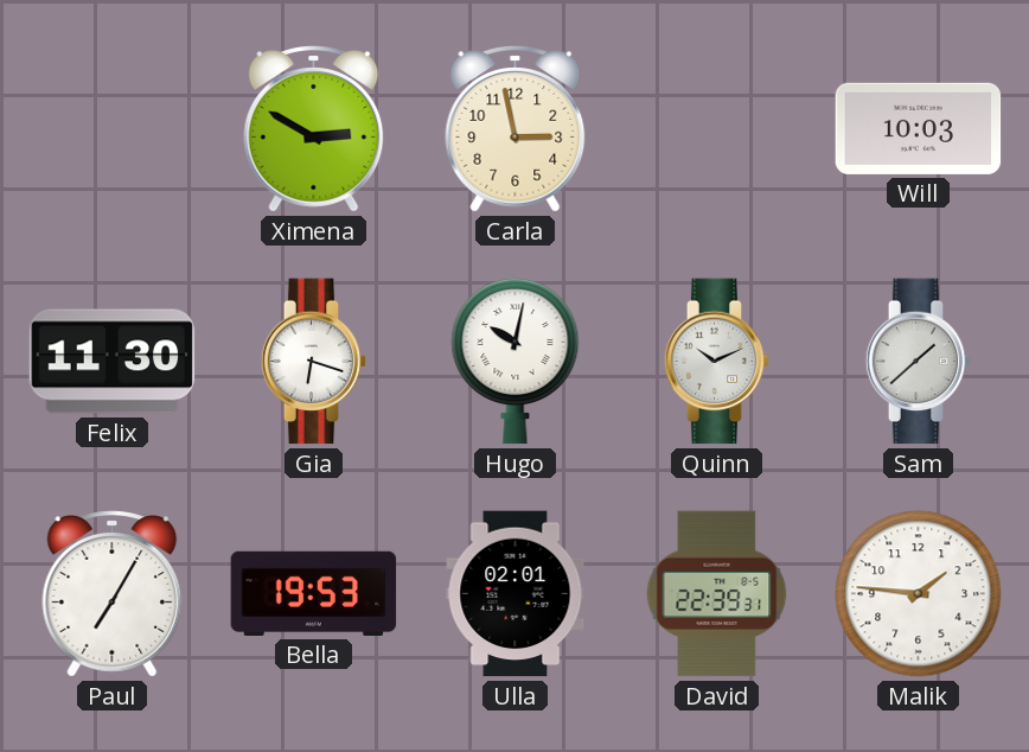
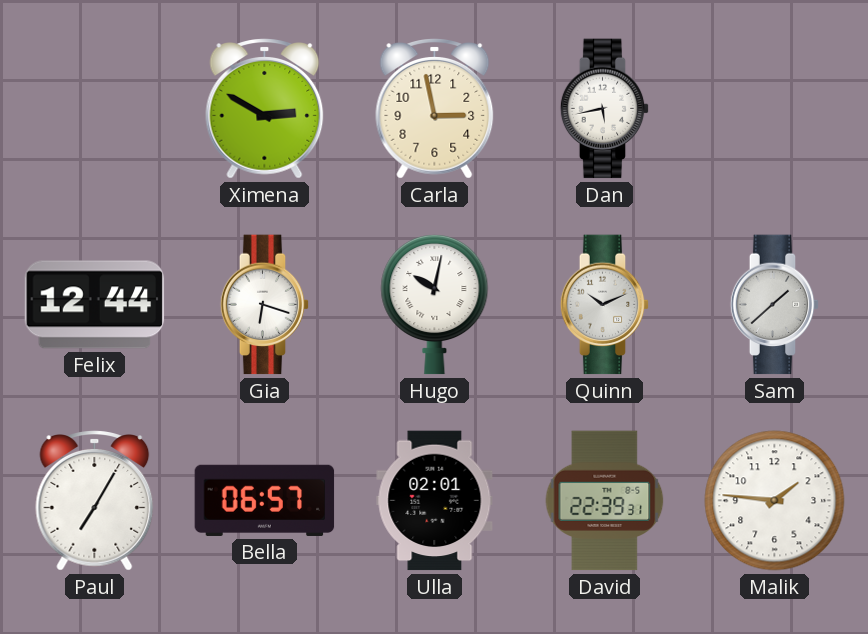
Dan: none -> 5:43
Will: 10:03 -> none
Felix: 11:30 -> 12:44
Bella: 19:53 -> 06:57
